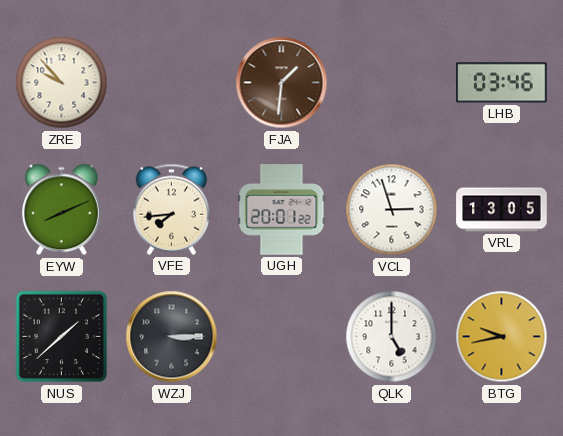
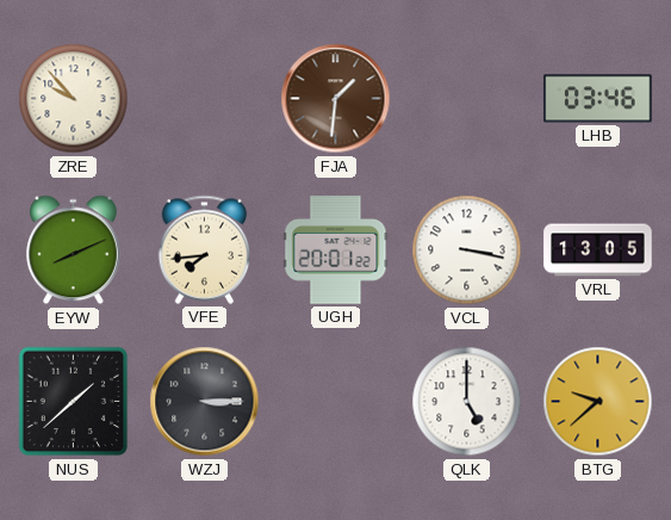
VCL: 2:57 -> 3:17
BTG: 9:43 -> 9:38
